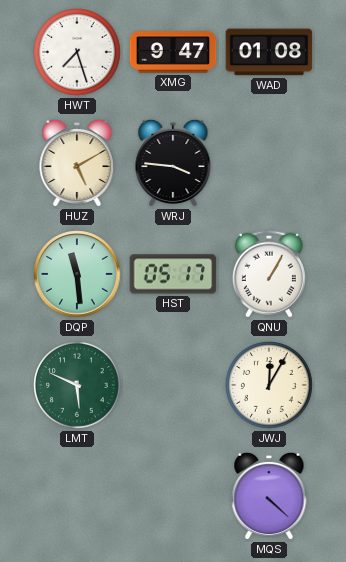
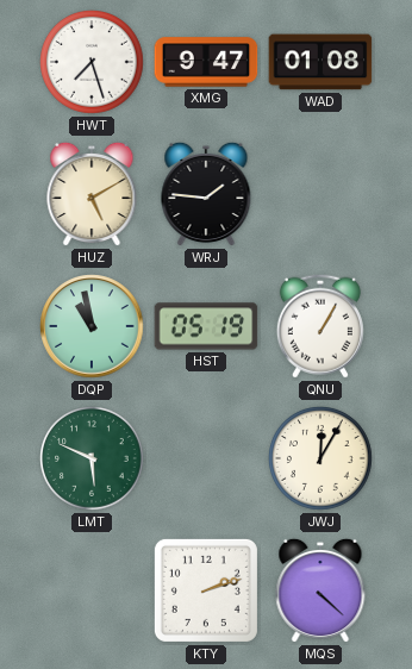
WRJ: 3:46 -> 1:46
DQP: 11:29 -> 10:58
HST: 05:17 -> 05:19
KTY: none -> 2:12
